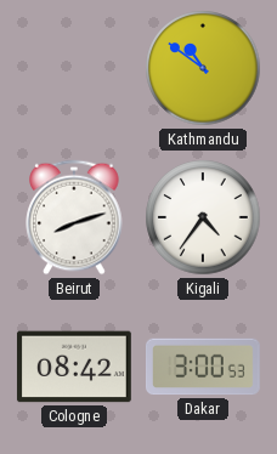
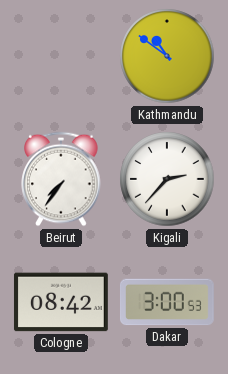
Beirut: 8:12 -> 7:36
Kigali: 4:36 -> 2:37
